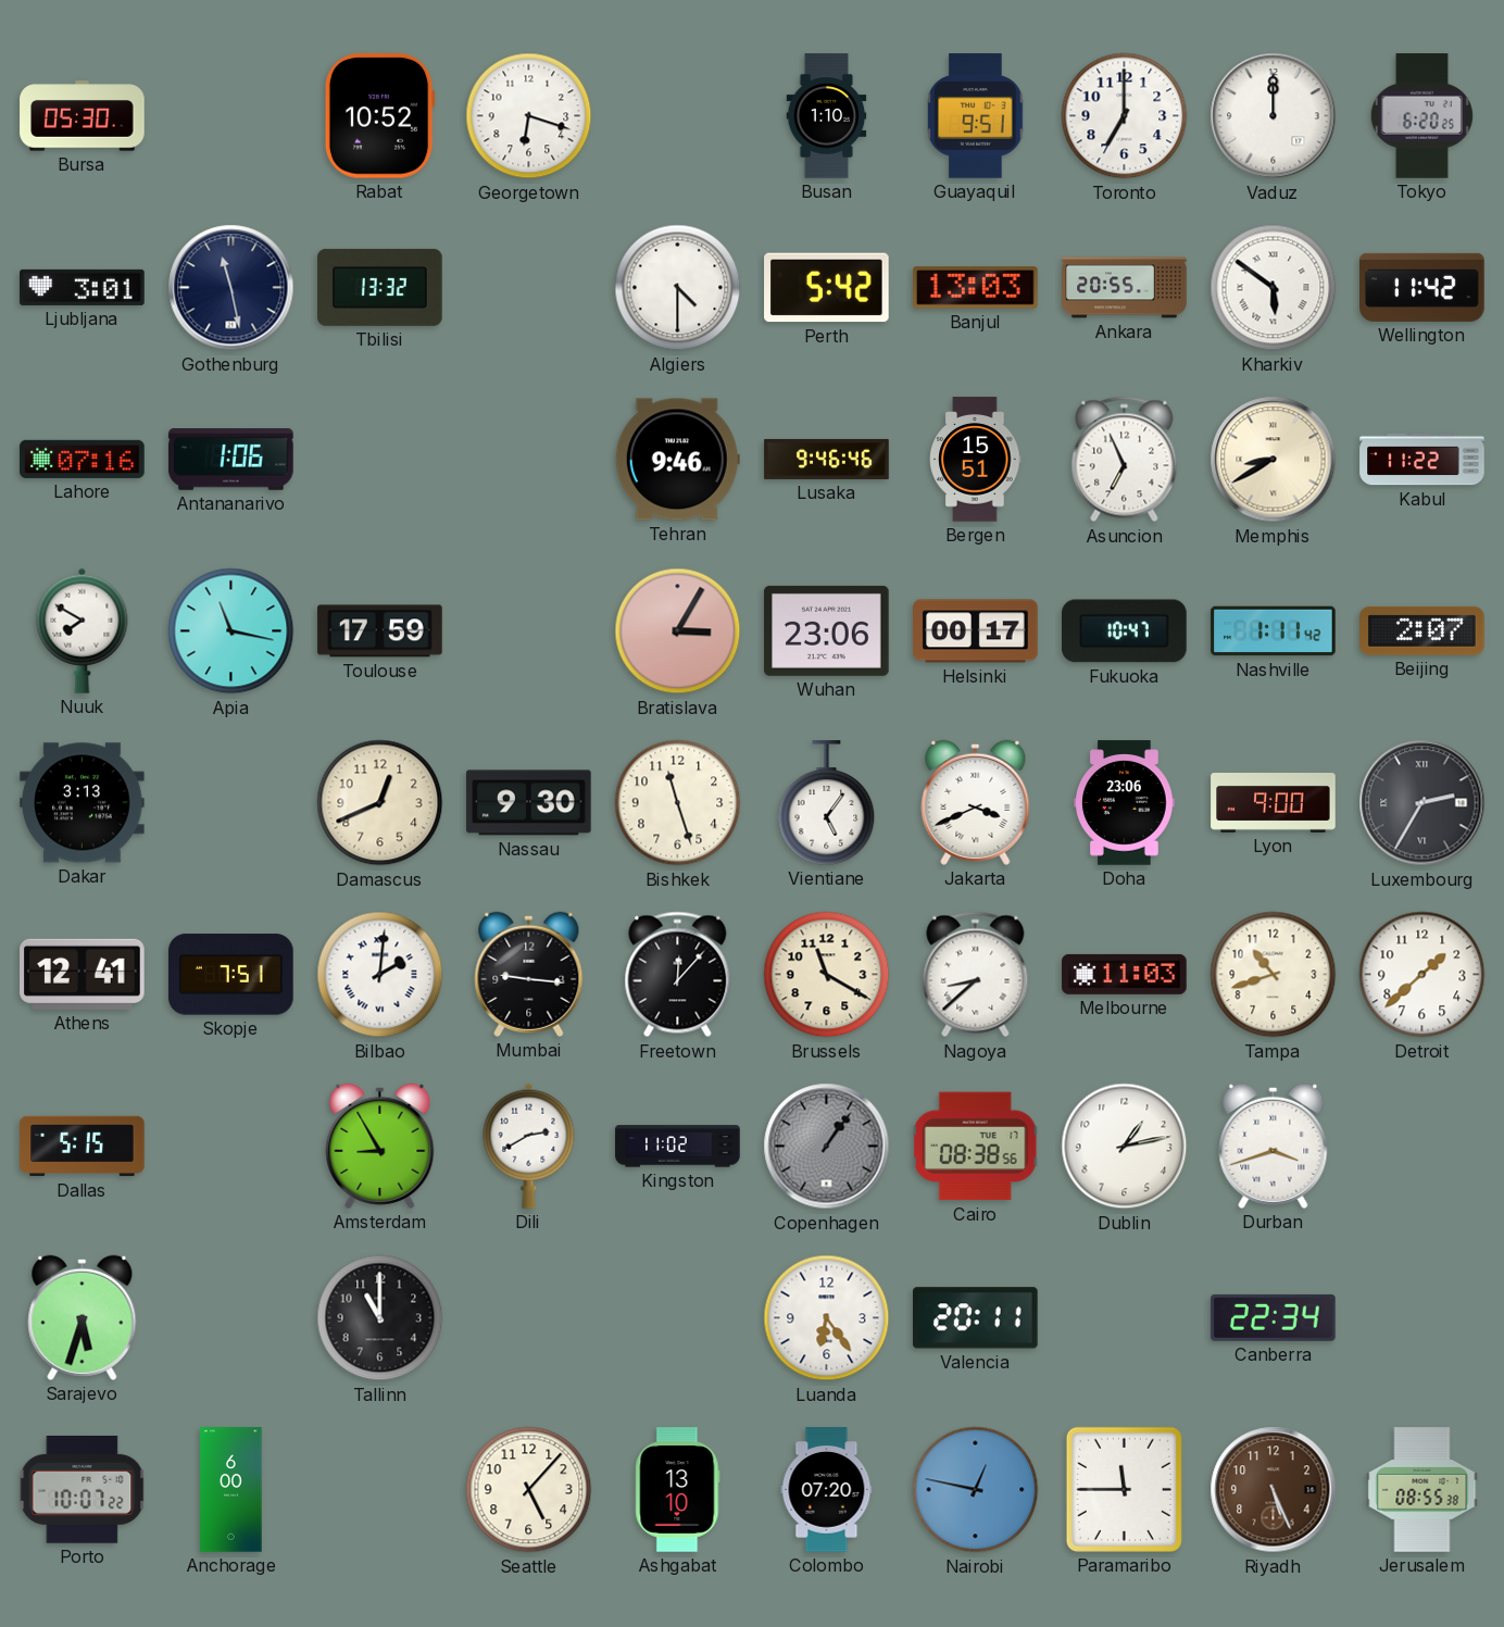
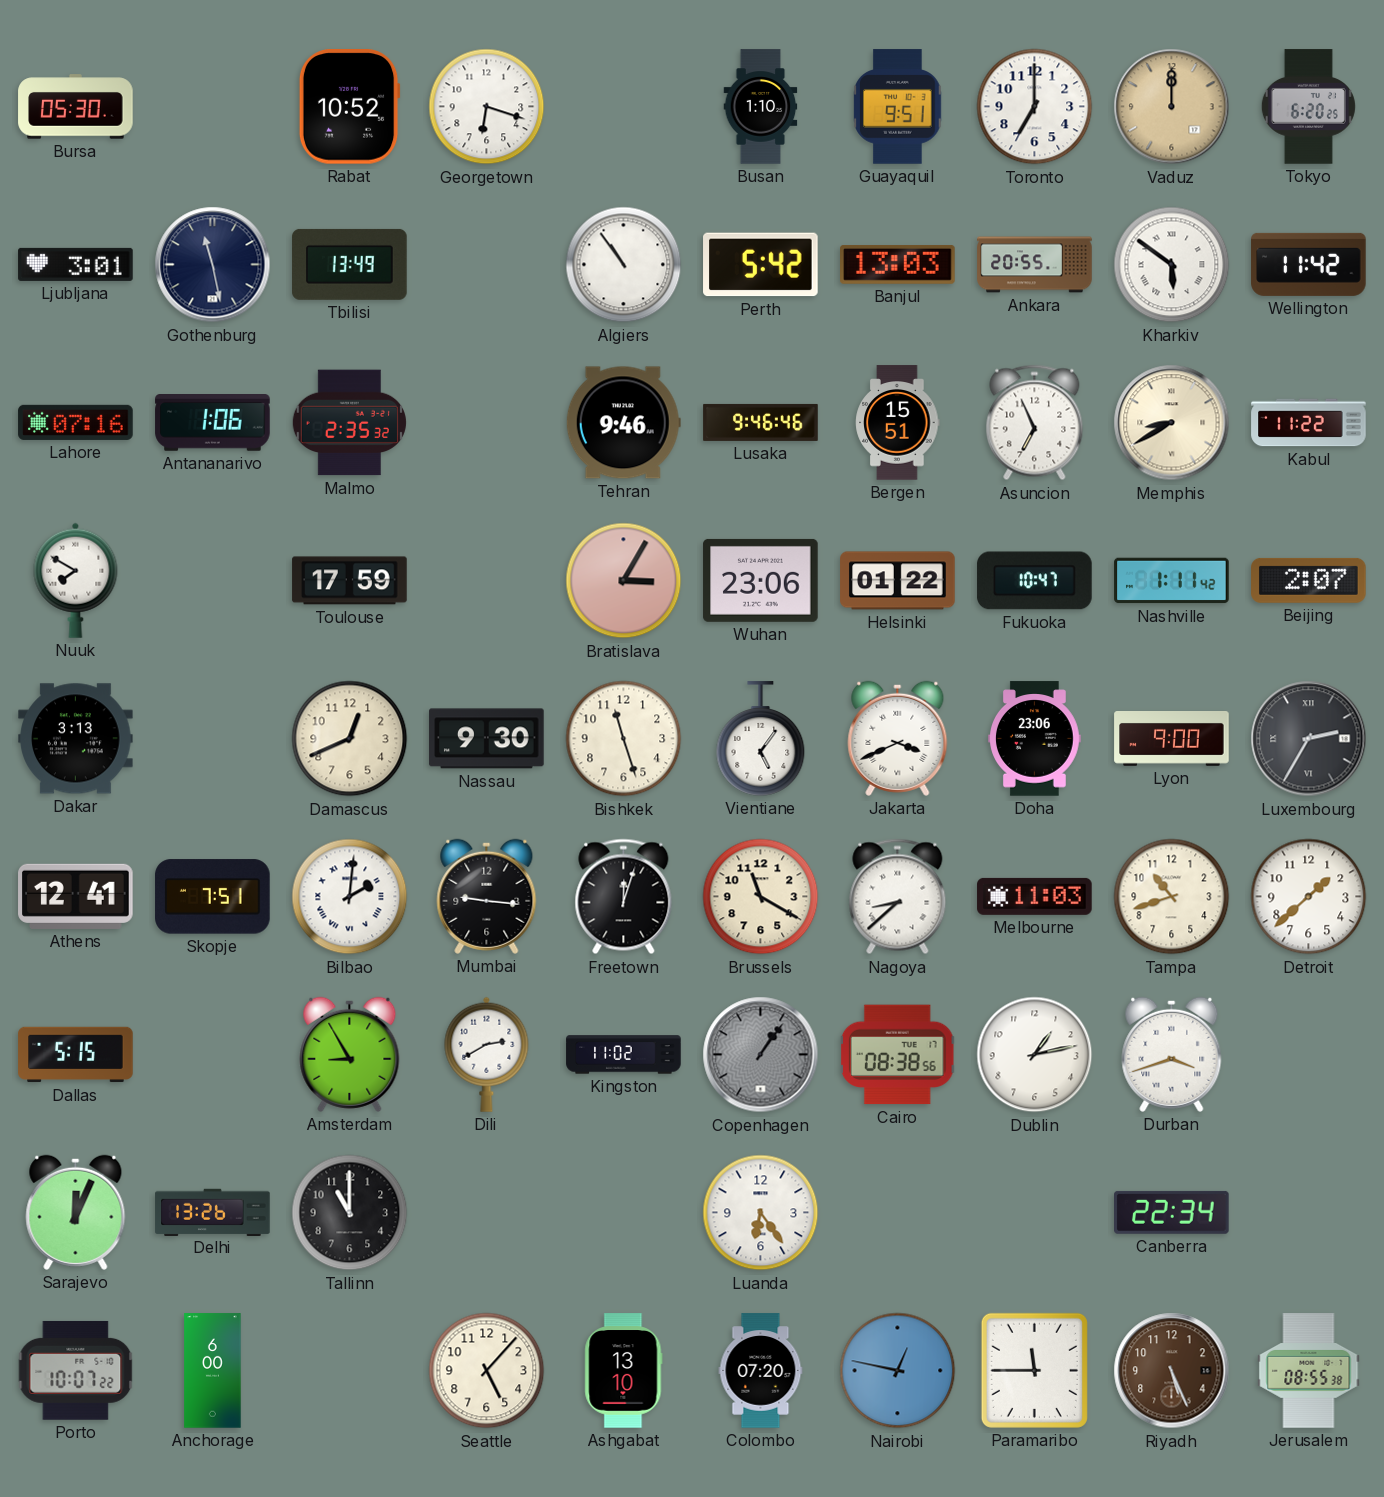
Vaduz dial: white -> champagne
Tbilisi: 13:32 -> 13:49
Algiers: 4:30 -> 10:54
Malmo: none -> 2:35
Apia: 11:17 -> none
Helsinki: 00:17 -> 01:22
Freetown: 12:07 -> 12:03
Sarajevo: 5:33 -> 12:04
Delhi: none -> 13:26
Valencia: 20:11 -> none
